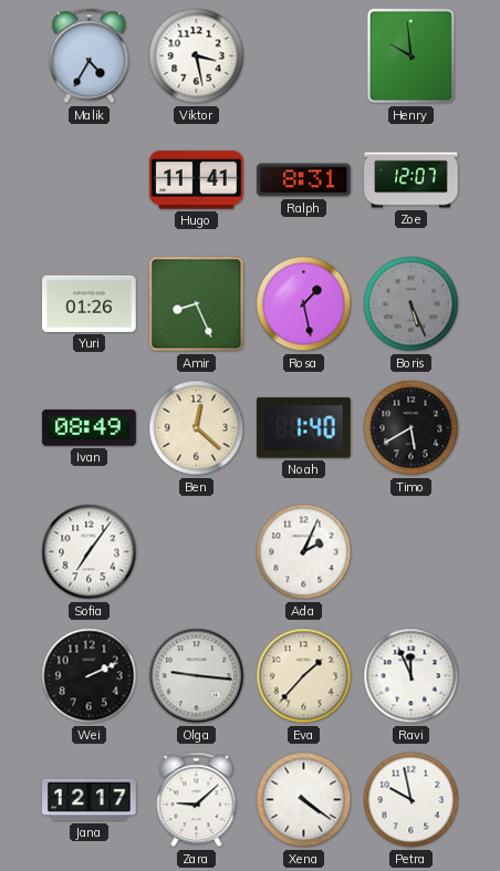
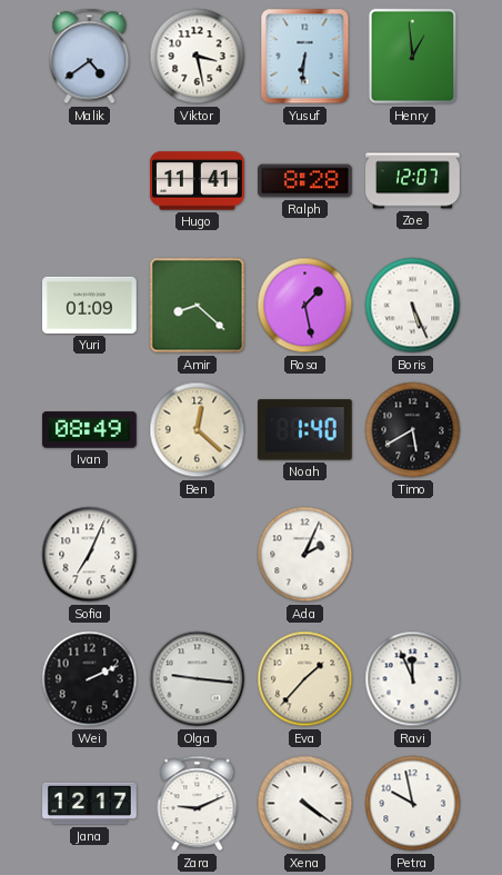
Malik: 4:35 -> 4:39
Yusuf: none -> 6:31
Henry: 9:59 -> 12:59
Ralph: 8:31 -> 8:28
Yuri: 01:26 -> 01:09
Amir: 8:26 -> 8:22
Boris dial: grey -> white
Sofia: 7:06 -> 7:04
Zara: 9:08 -> 9:11
